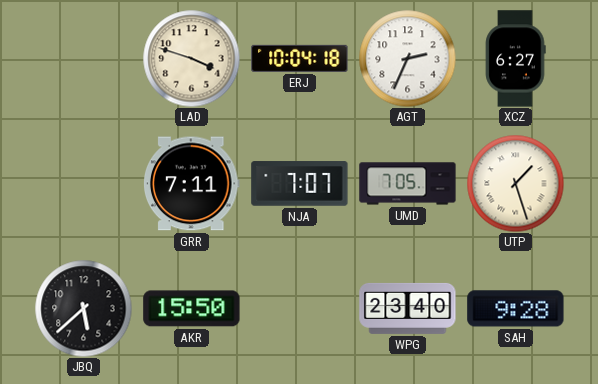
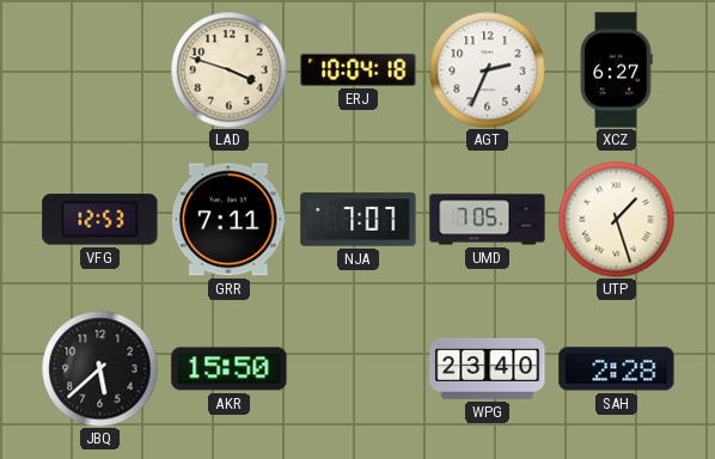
VFG: none -> 12:53
SAH: 9:28 -> 2:28
